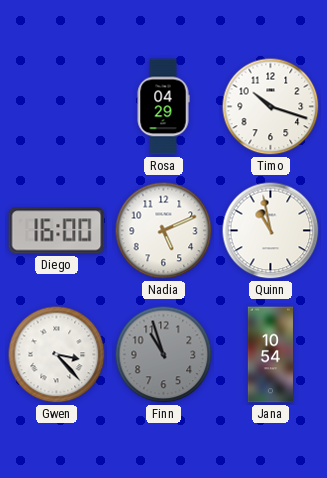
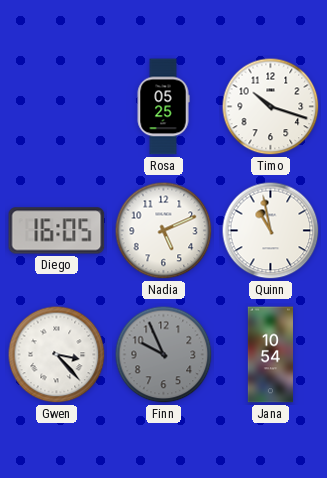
Rosa: 04:29 -> 05:25
Diego: 16:00 -> 16:05
Finn: 10:57 -> 9:56
